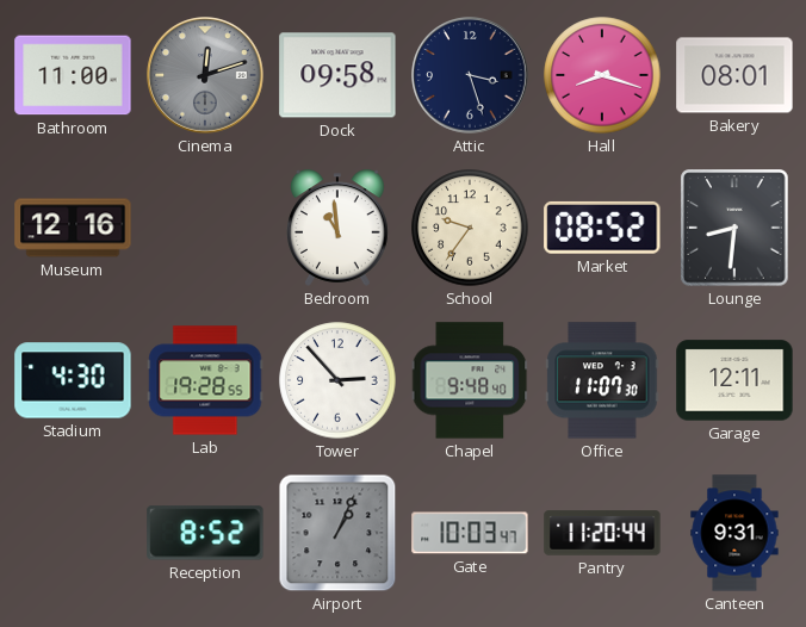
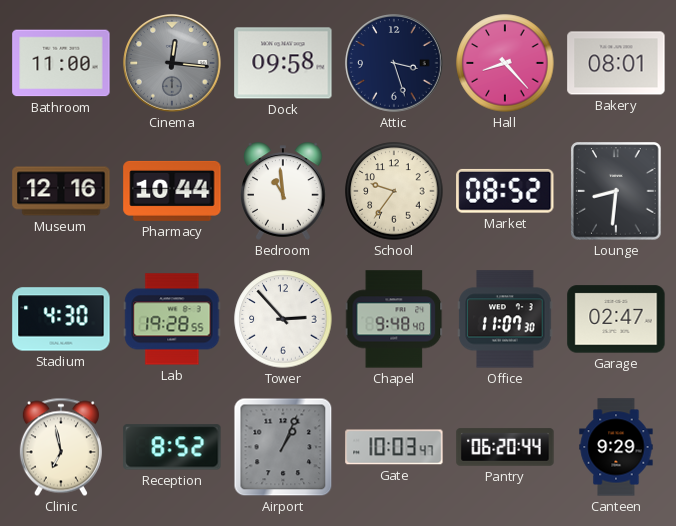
Cinema: 12:12 -> 12:16
Hall: 8:18 -> 8:23
Pharmacy: none -> 10:44
Garage: 12:11 -> 02:47
Clinic: none -> 6:58
Pantry: 11:20 -> 06:20
Canteen: 9:31 -> 9:29
